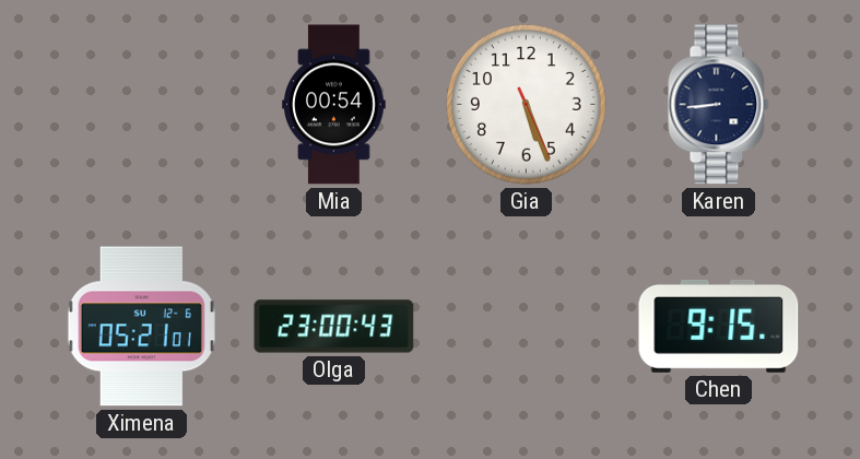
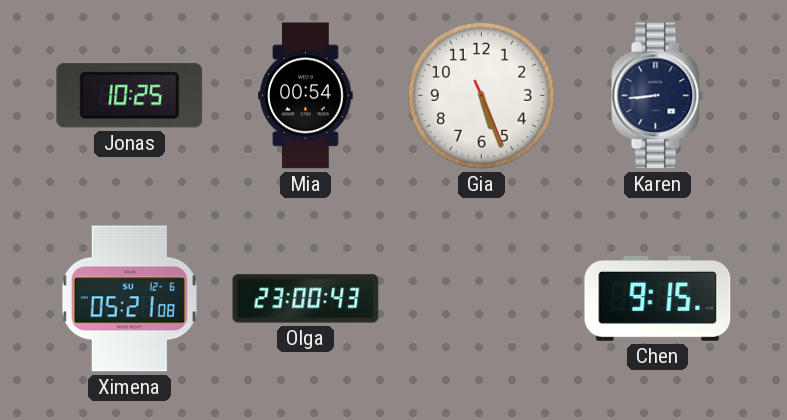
Jonas: none -> 10:25
Ximena: 05:21:01 -> 05:21:08
